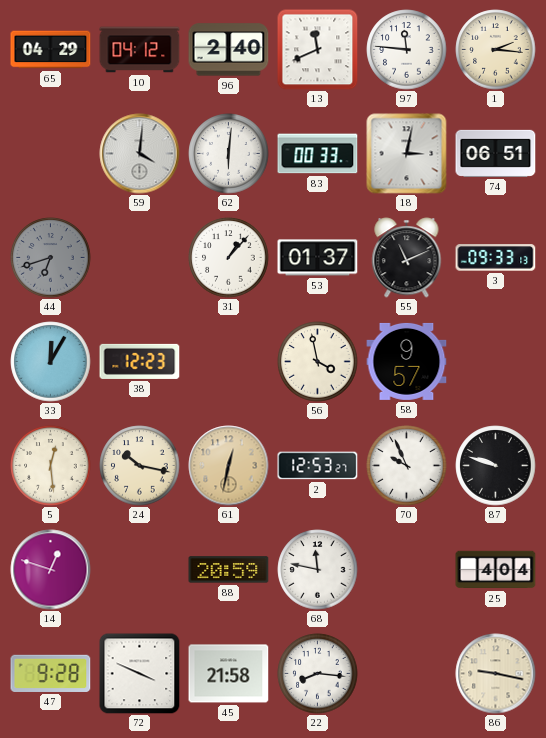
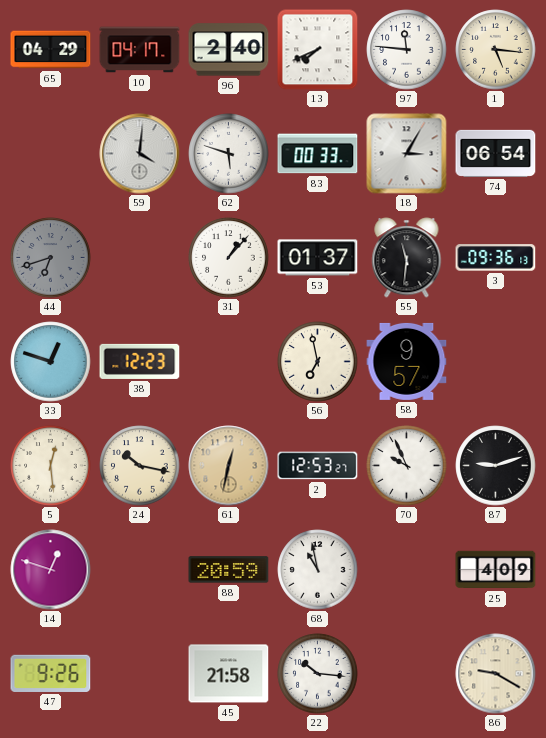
10: 04:12 -> 04:17
13: 11:41 -> 7:41
1: 2:16 -> 5:16
62: 6:01 -> 5:48
18: 3:02 -> 3:05
74: 06:51 -> 06:54
55: 11:11 -> 11:31
3: 09:33 -> 09:36
33: 12:05 -> 12:48
56: 3:58 -> 6:58
87: 9:48 -> 9:12
68: 11:47 -> 10:58
25: 4:04 -> 4:09
47: 9:28 -> 9:26
72: 3:49 -> none
22: 8:16 -> 10:16
86: 9:17 -> 9:20
